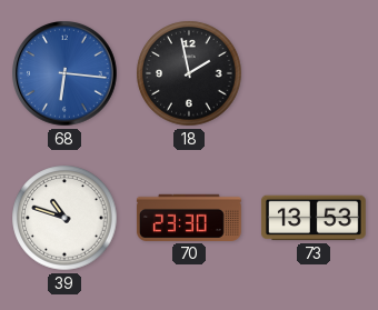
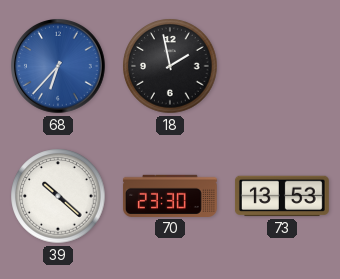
68: 6:16 -> 6:37
39: 10:48 -> 10:22
